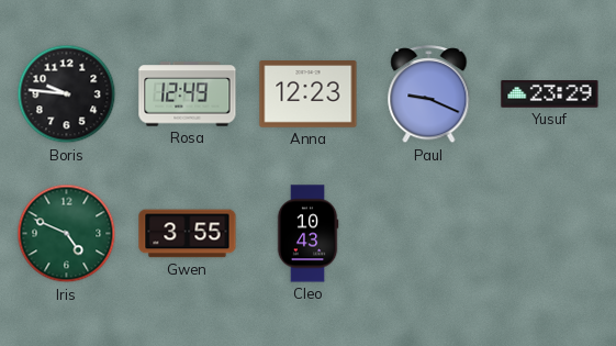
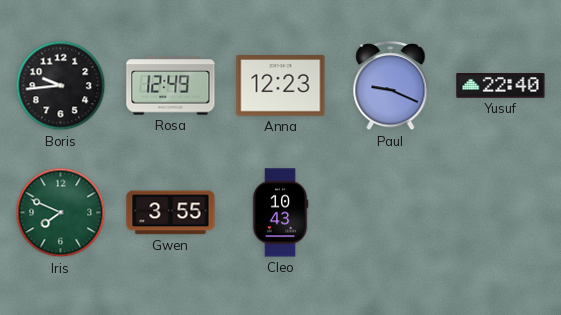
Boris: 9:46 -> 9:44
Yusuf: 23:29 -> 22:40
Iris: 4:49 -> 7:49
